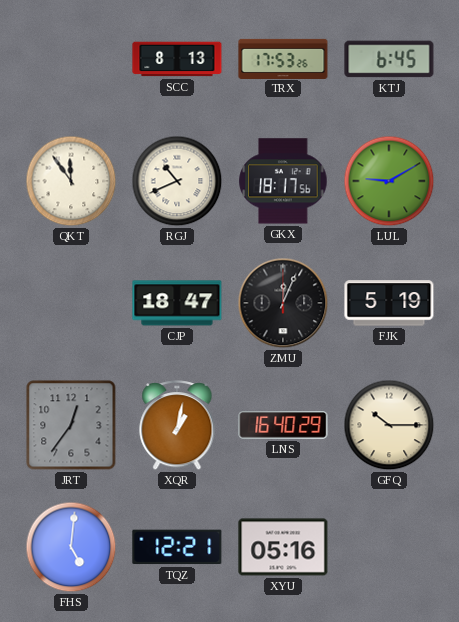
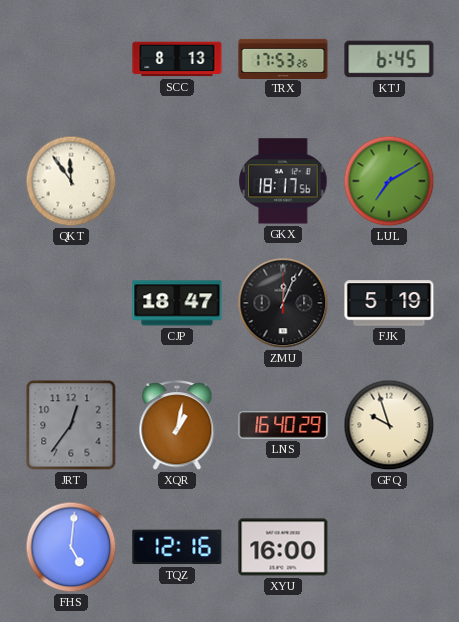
RGJ: 10:41 -> none
LUL: 9:10 -> 7:10
GFQ: 10:15 -> 9:57
TQZ: 12:21 -> 12:16
XYU: 05:16 -> 16:00
